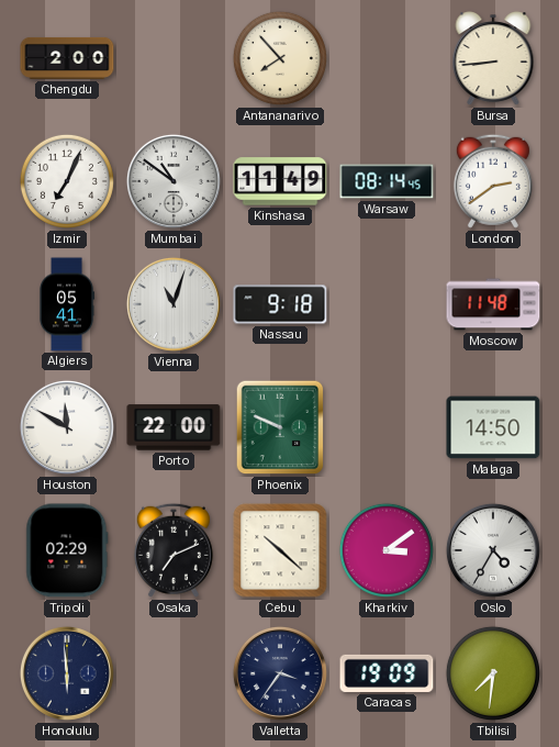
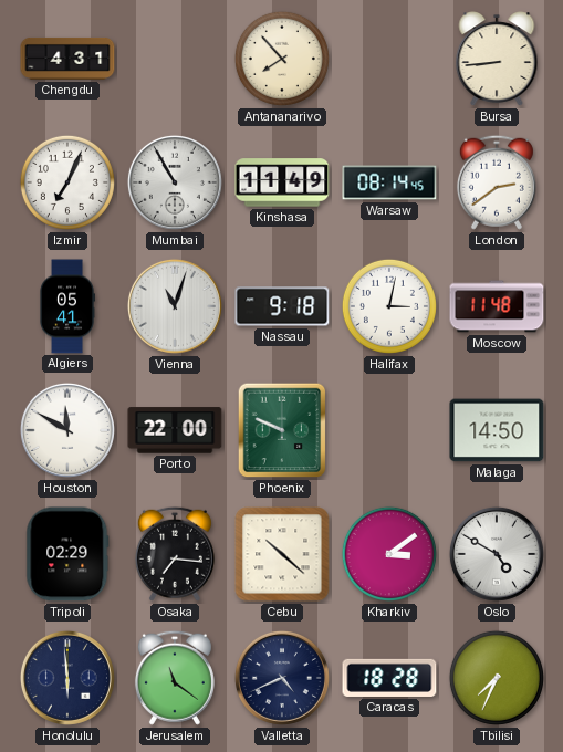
Chengdu: 2:00 -> 4:31
Mumbai: 10:51 -> 10:55
Halifax: none -> 3:02
Osaka: 7:11 -> 7:16
Oslo: 4:35 -> 4:50
Jerusalem: none -> 11:21
Valletta: 3:36 -> 4:41
Caracas: 19:09 -> 18:28
Tbilisi: 7:31 -> 7:34
